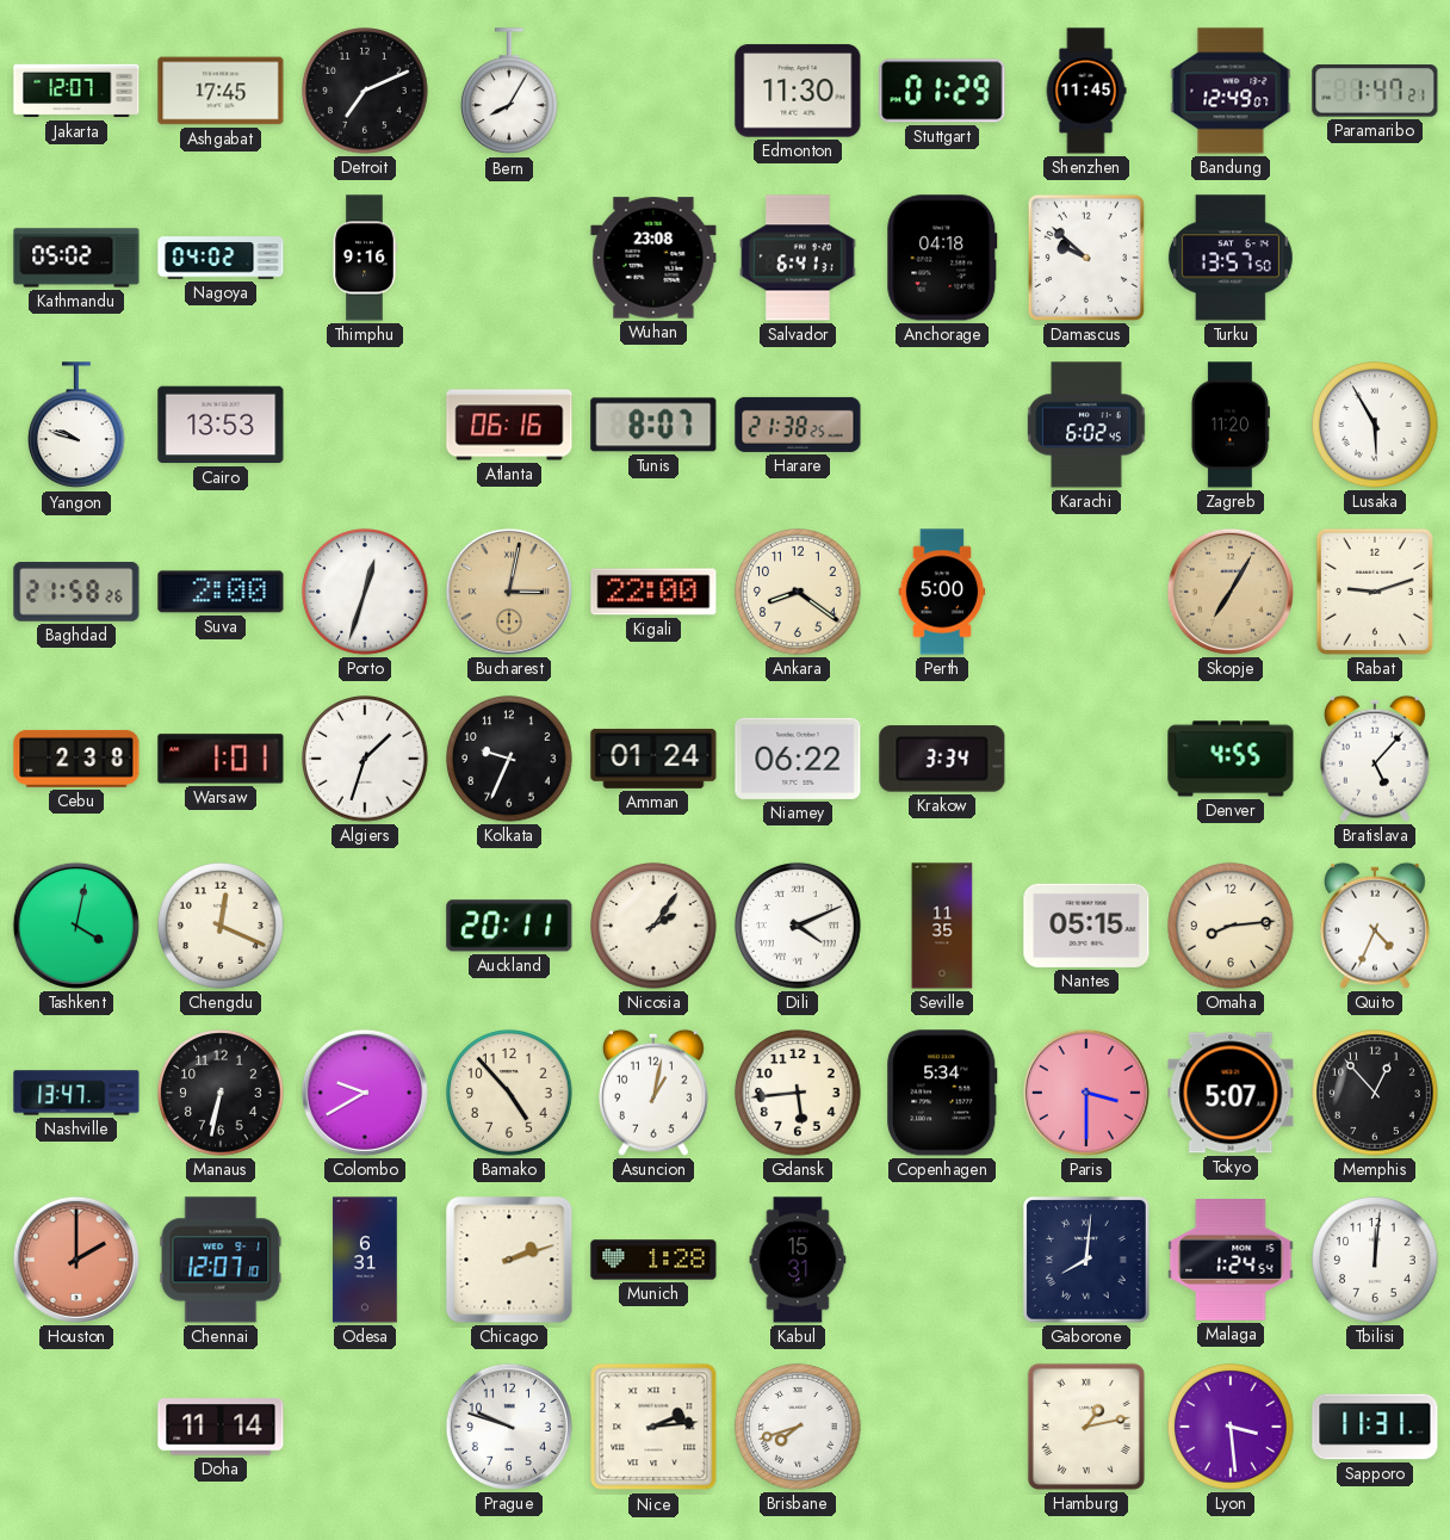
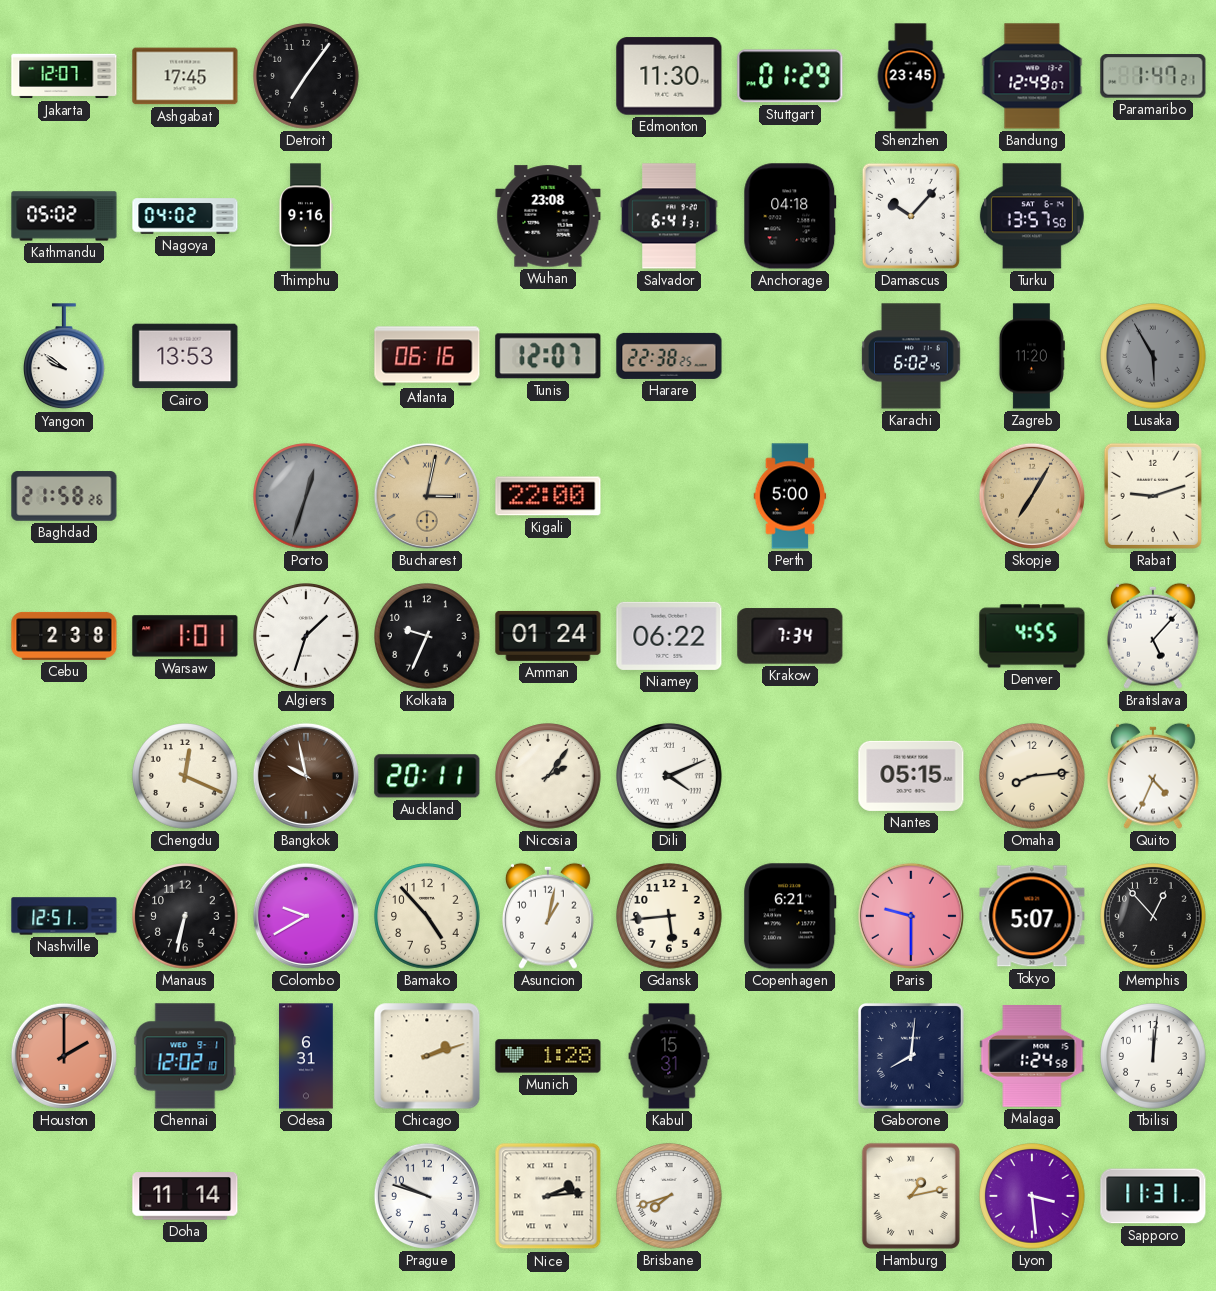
Detroit: 7:11 -> 7:06
Bern: 8:05 -> none
Shenzhen: 11:45 -> 23:45
Damascus: 9:52 -> 10:07
Yangon: 9:48 -> 9:51
Tunis: 8:07 -> 12:07
Harare: 21:38 -> 22:38
Lusaka dial: white -> grey
Suva: 2:00 -> none
Porto dial: white -> grey
Ankara: 8:21 -> none
Krakow: 3:34 -> 7:34
Tashkent: 4:02 -> none
Bangkok: none -> 9:58
Seville: 11:35 -> none
Nashville: 13:47 -> 12:51
Copenhagen: 5:34 -> 6:21
Paris: 3:30 -> 9:30
Chennai: 12:07 -> 12:02
Malaga: 1:24:54 -> 1:24:58
